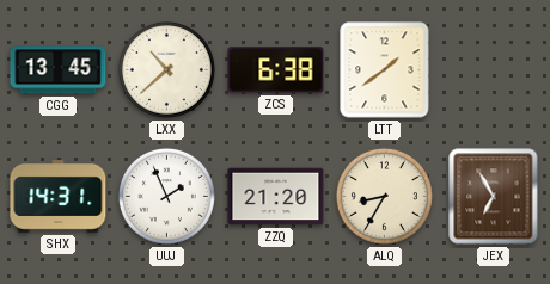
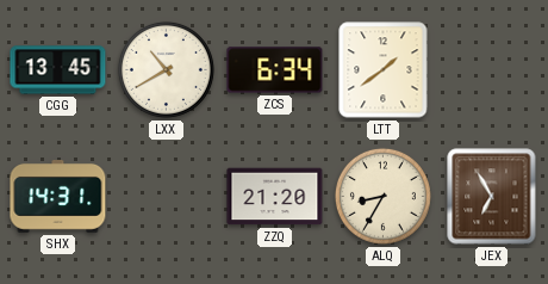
LXX: 10:38 -> 10:40
ZCS: 6:38 -> 6:34
UUJ: 1:56 -> none
